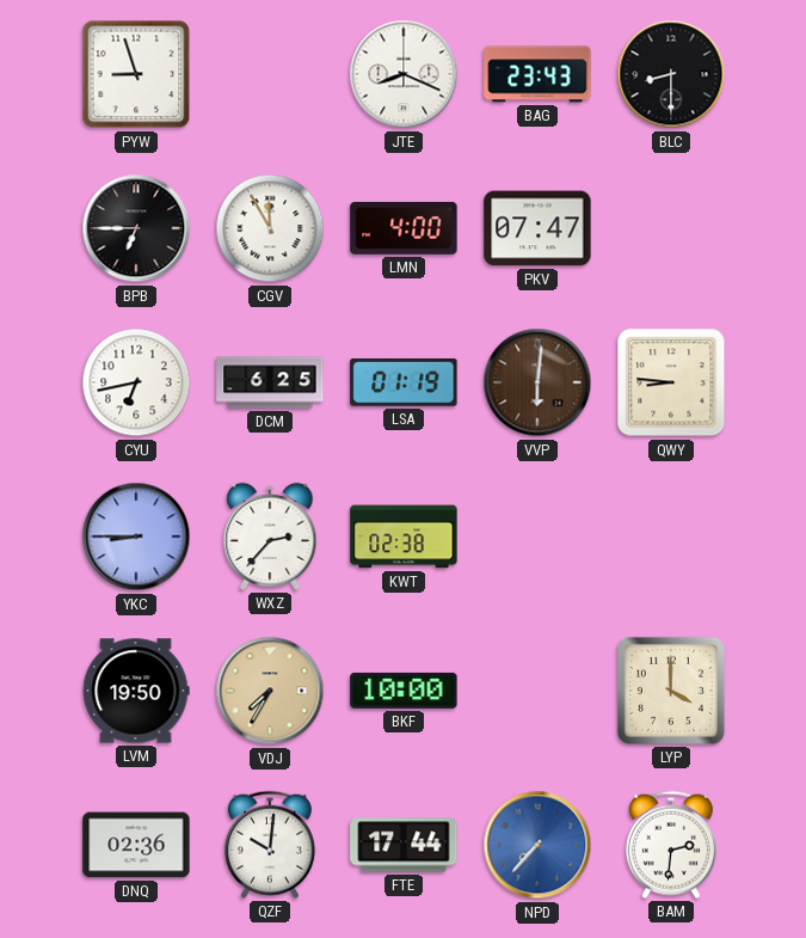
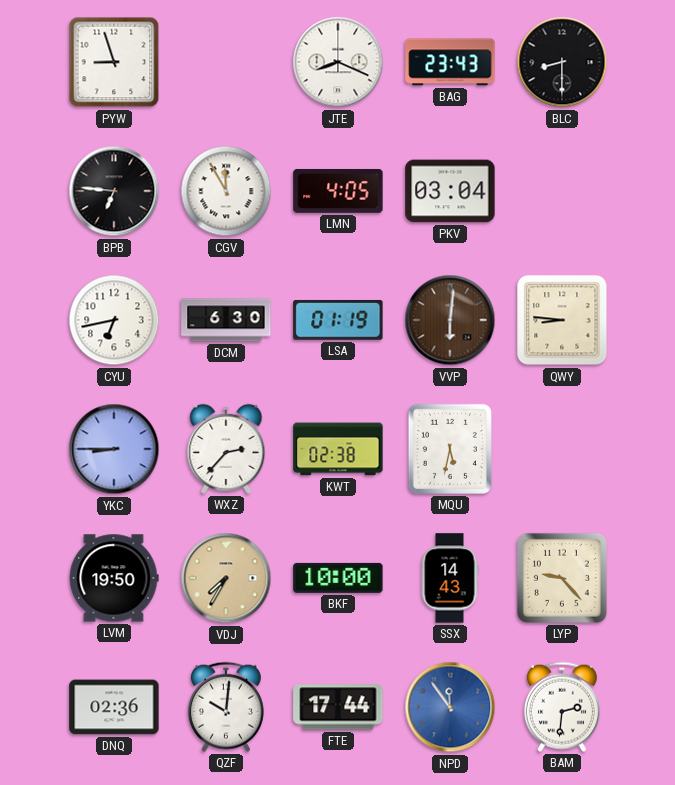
BPB: 6:45 -> 6:46
LMN: 4:00 -> 4:05
PKV: 07:47 -> 03:04
DCM: 6:25 -> 6:30
MQU: none -> 5:32
SSX: none -> 14:43
LYP: 4:00 -> 9:23
NPD: 7:37 -> 11:54
